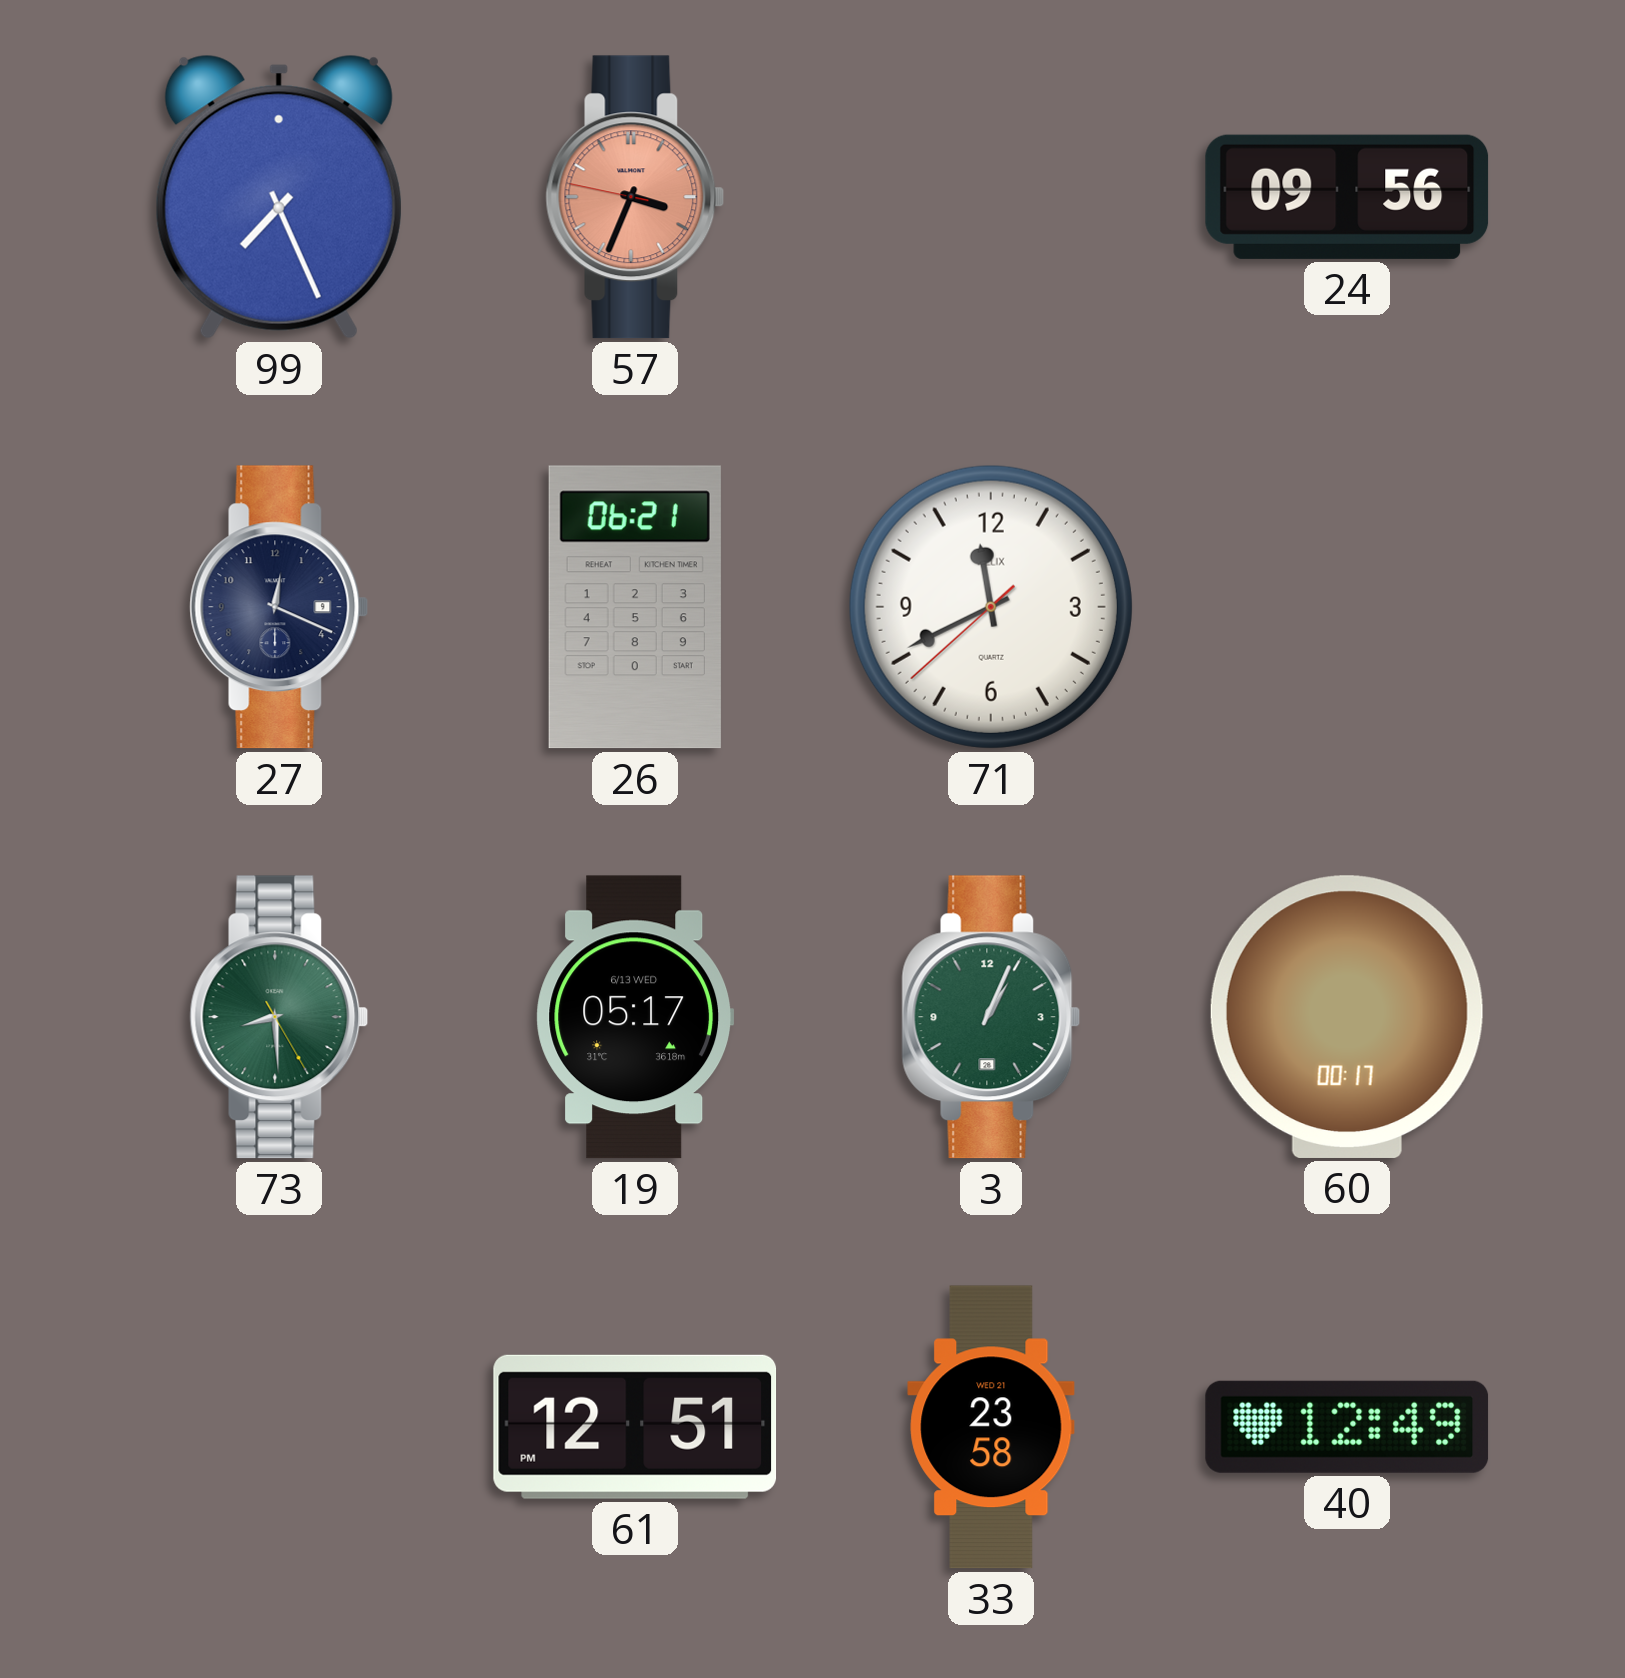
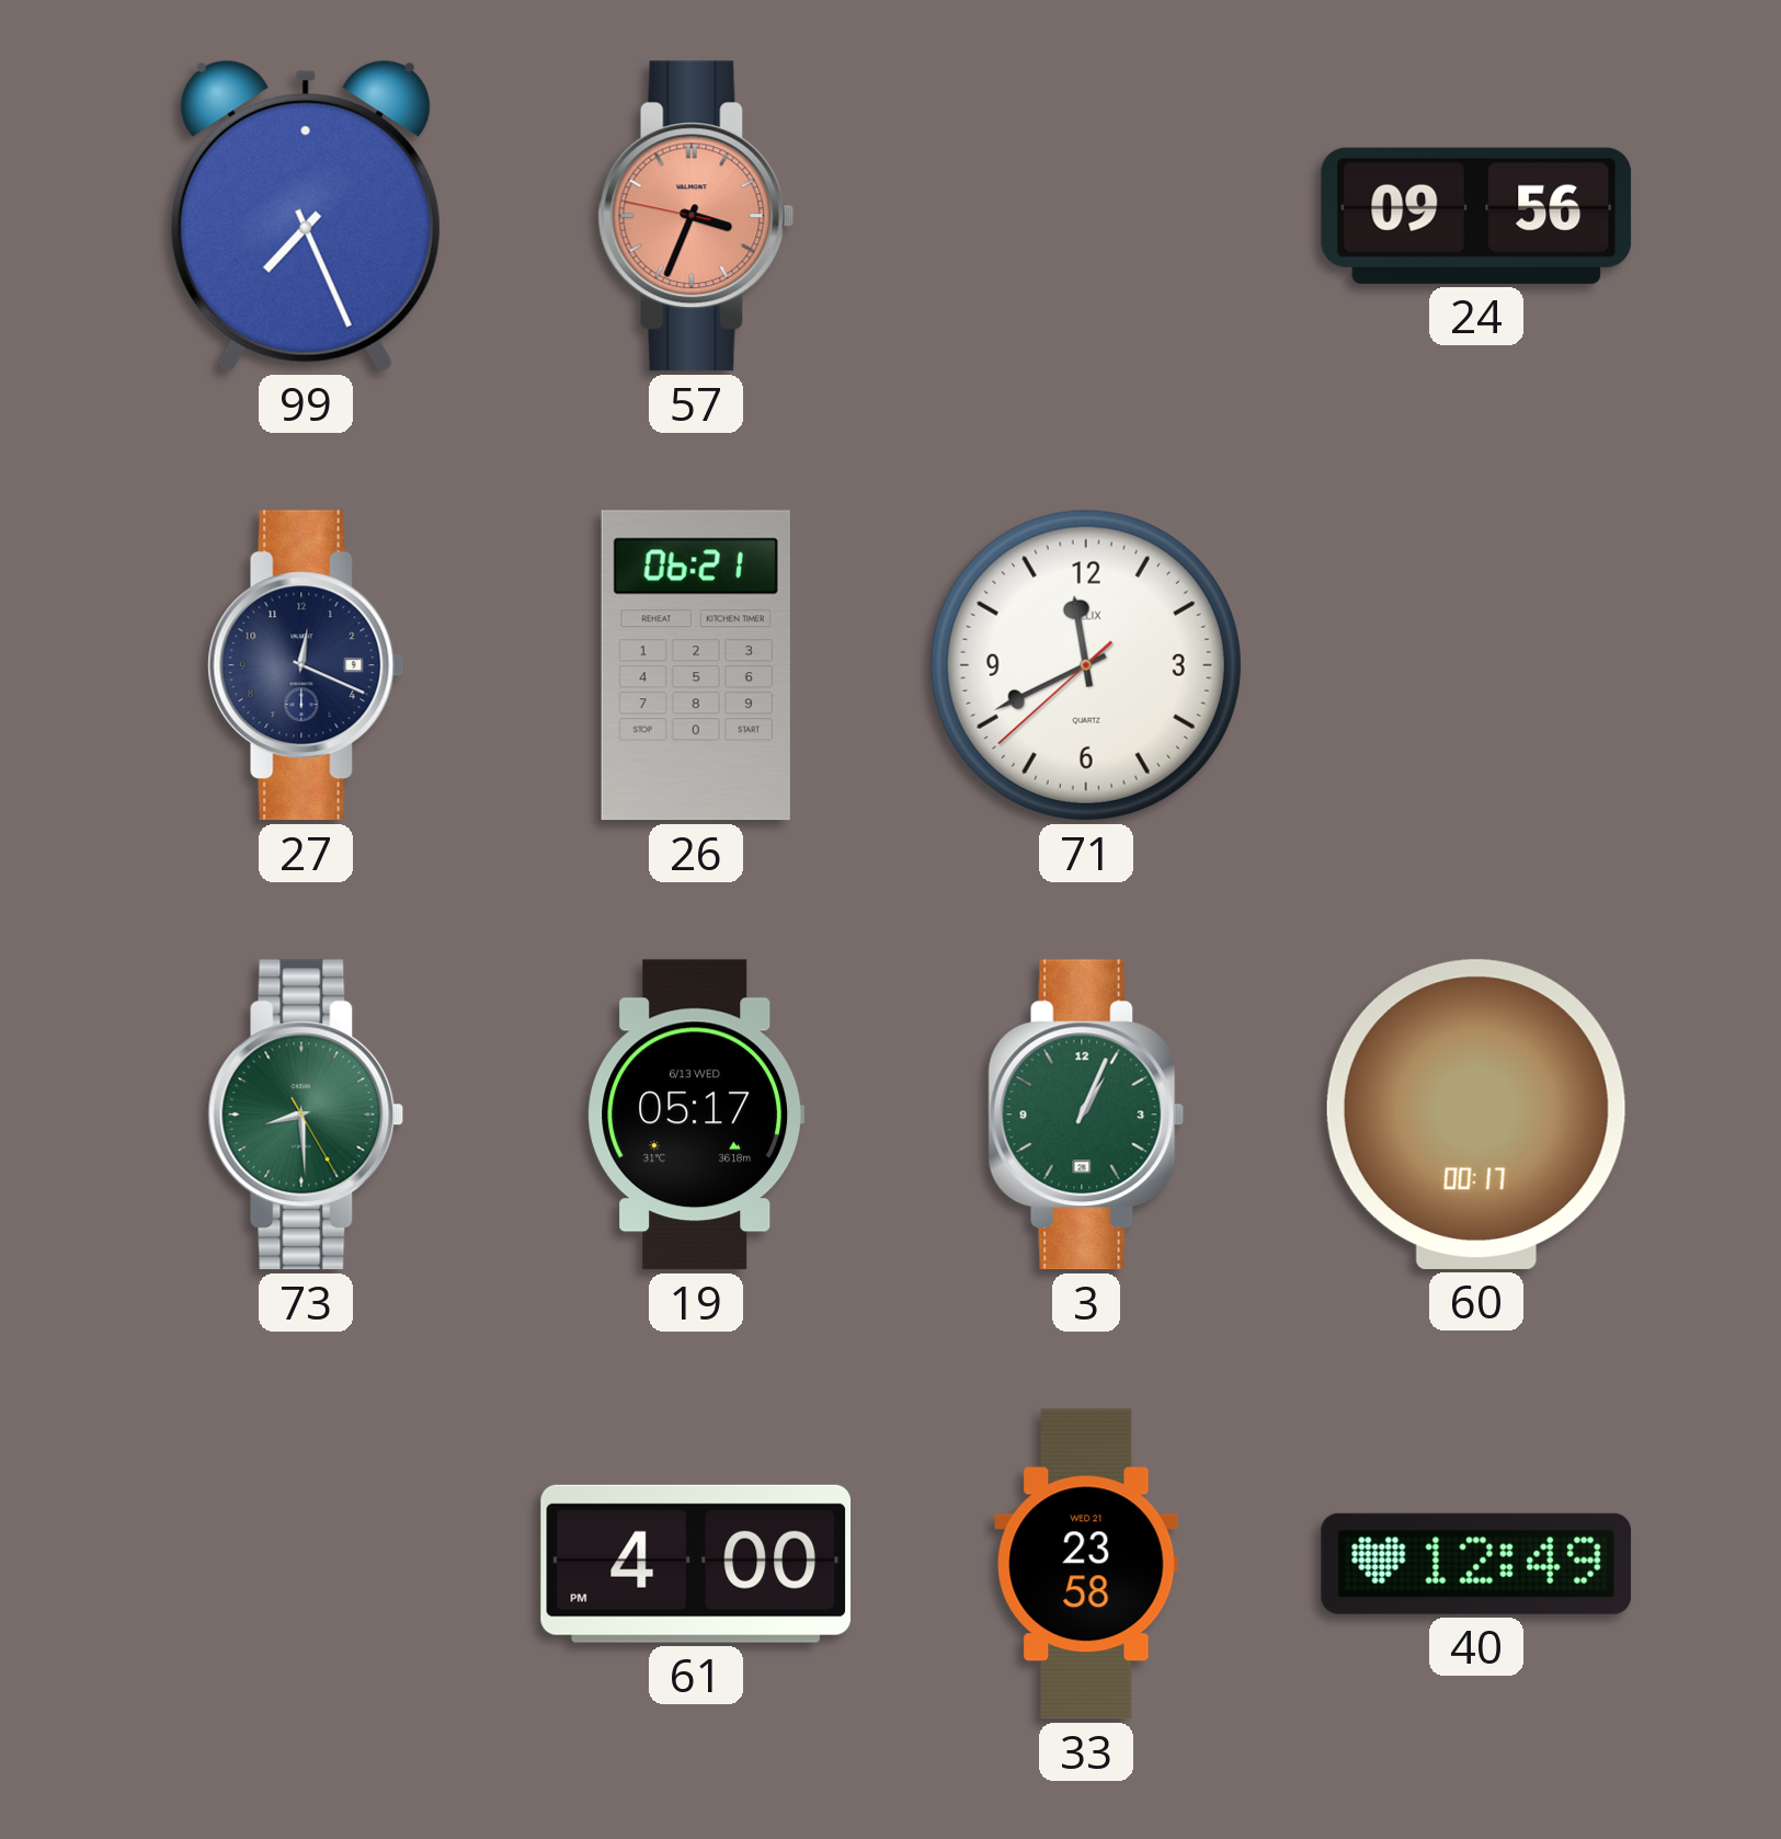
61: 12:51 -> 4:00
